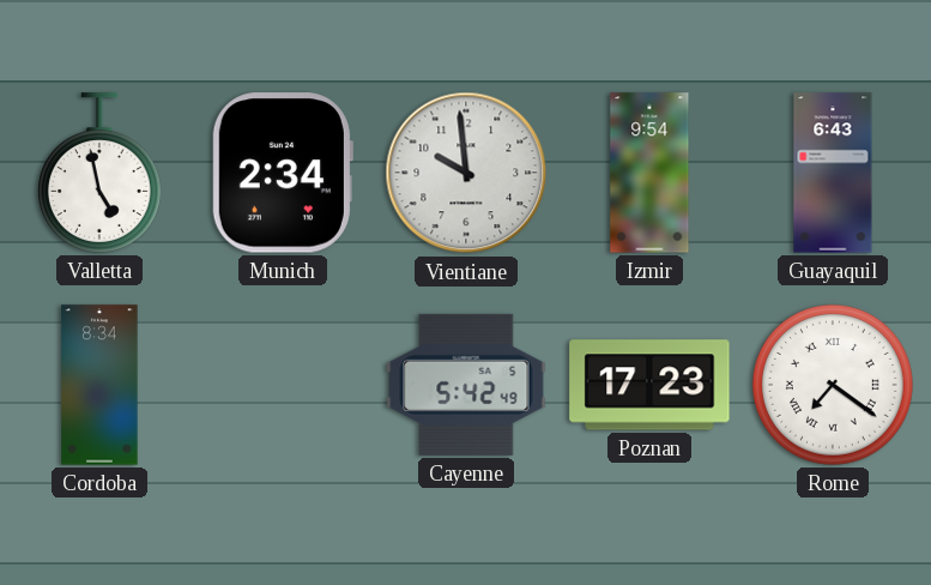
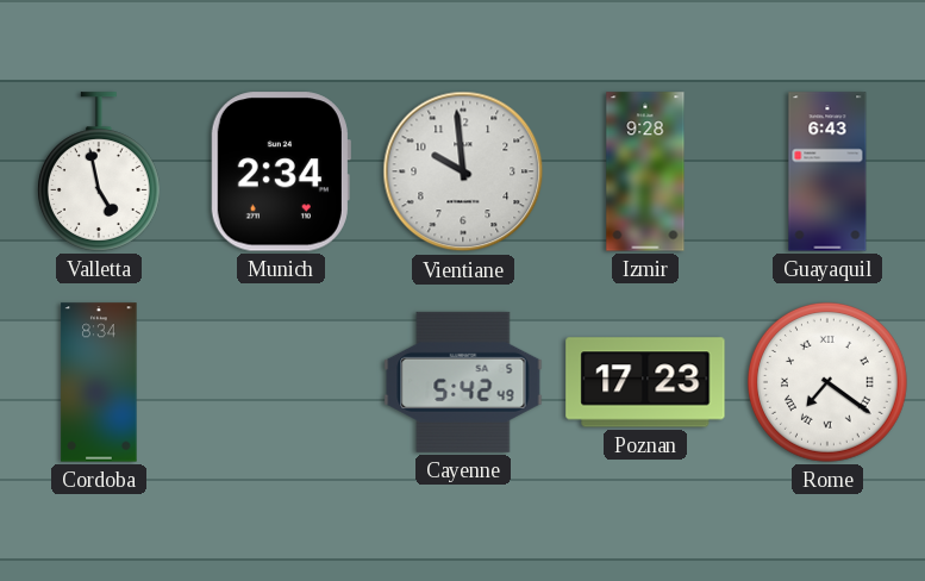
Izmir: 9:54 -> 9:28
